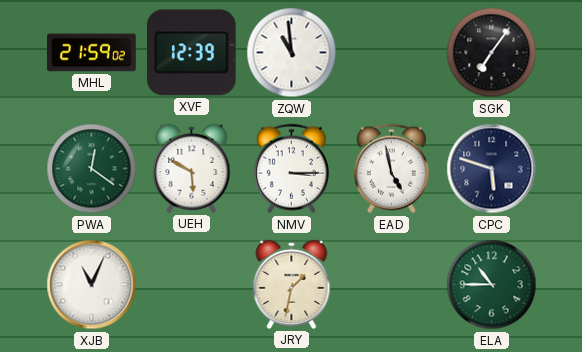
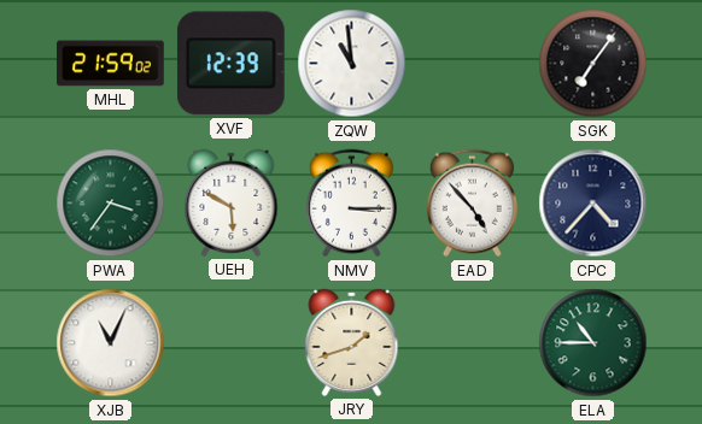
PWA: 12:21 -> 3:36
EAD: 4:58 -> 4:53
CPC: 5:48 -> 4:37
JRY: 1:32 -> 1:42
